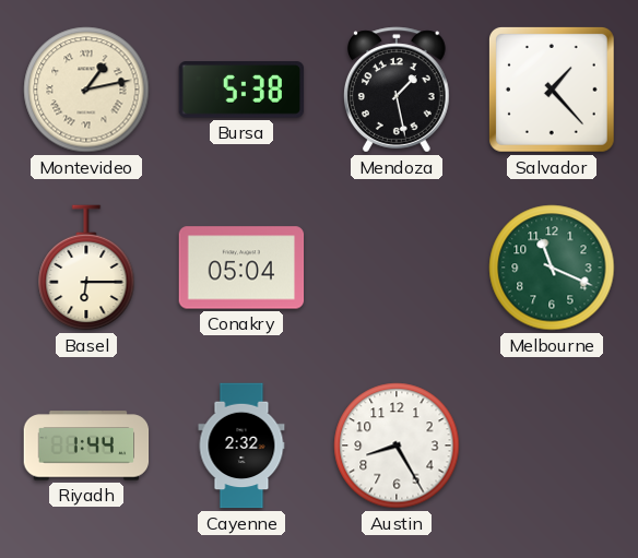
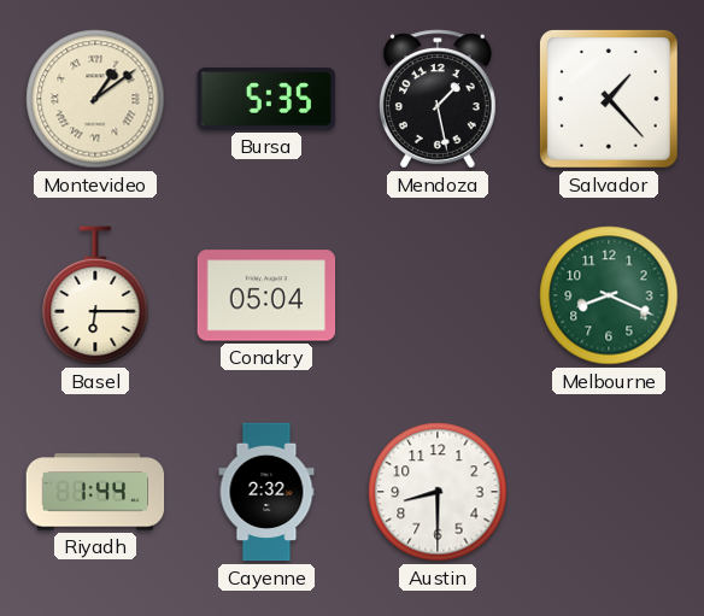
Montevideo: 1:13 -> 1:09
Bursa: 5:38 -> 5:35
Melbourne: 11:19 -> 8:19
Austin: 8:25 -> 8:30
